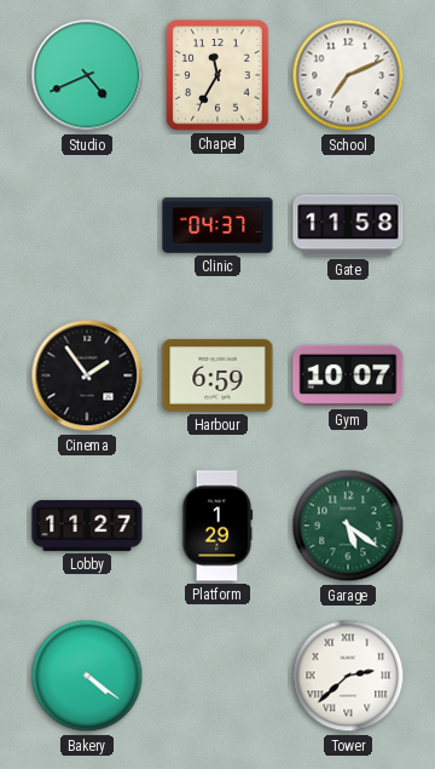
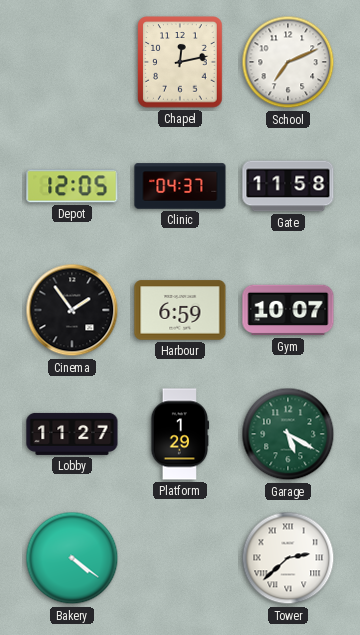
Studio: 4:41 -> none
Chapel: 11:35 -> 12:13
Depot: none -> 12:05
Garage: 5:21 -> 5:20
